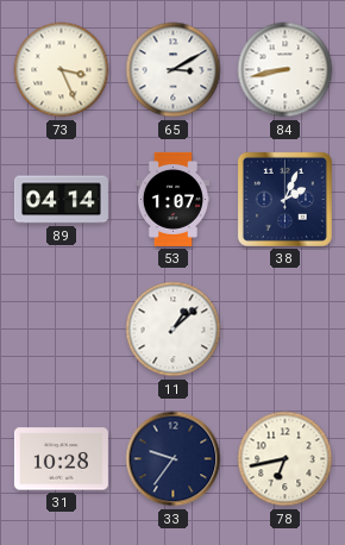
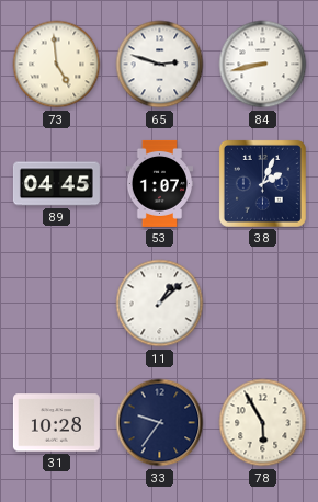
73: 3:26 -> 4:59
65: 3:10 -> 2:48
89: 04:14 -> 04:45
78: 6:43 -> 5:55
